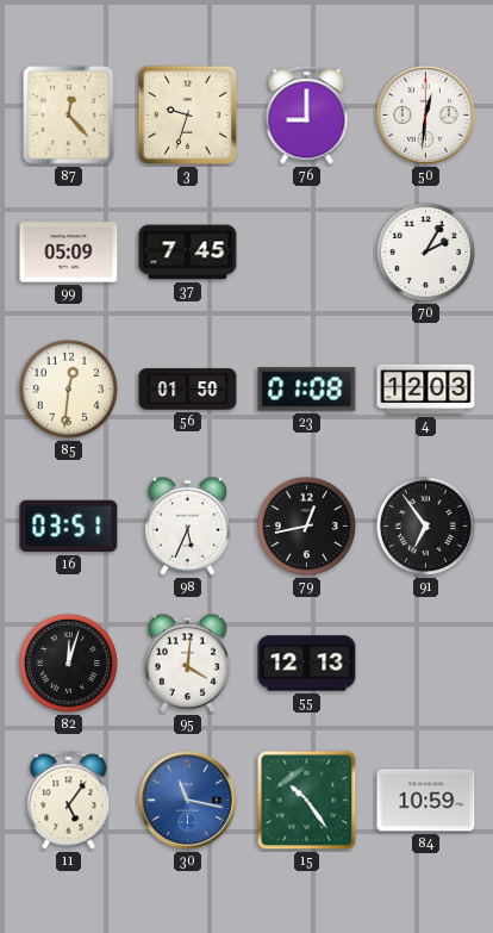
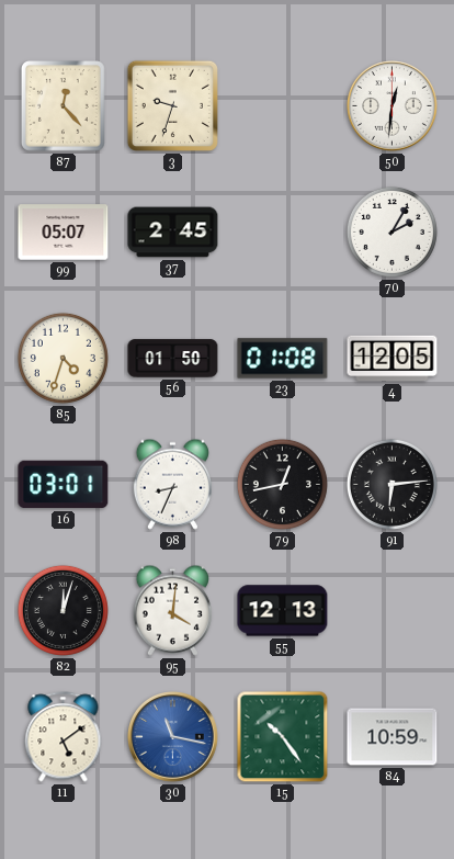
76: 9:00 -> none
99: 05:09 -> 05:07
37: 7:45 -> 2:45
85: 12:31 -> 4:33
4: 12:03 -> 12:05
16: 03:51 -> 03:01
98: 5:34 -> 8:34
91: 6:54 -> 6:14
11: 5:06 -> 5:09
